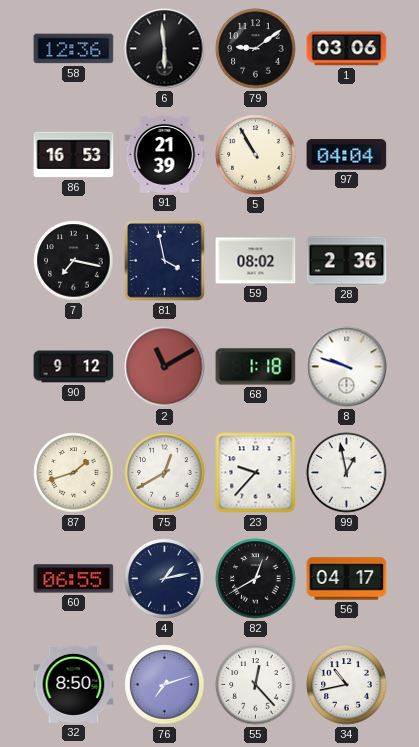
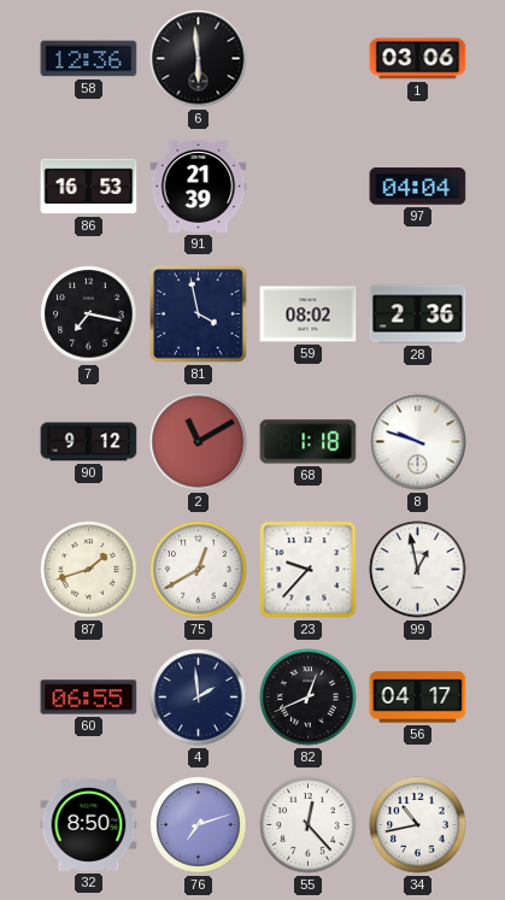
79: 9:09 -> none
5: 10:55 -> none
4: 1:13 -> 1:59
82: 12:40 -> 12:41
